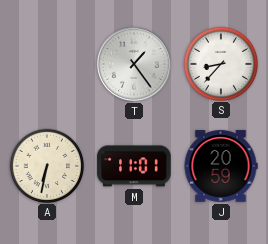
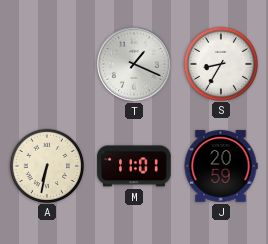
T: 1:24 -> 1:19
S: 8:37 -> 8:35
